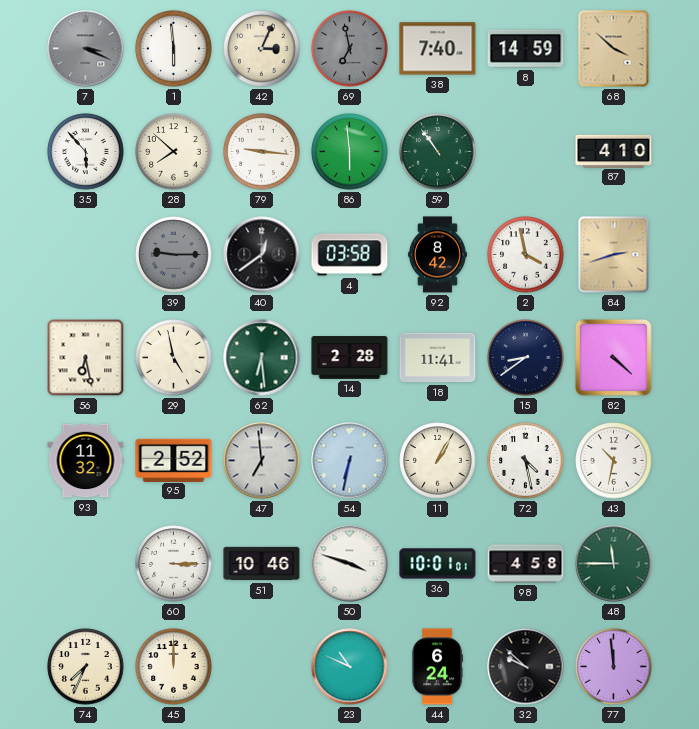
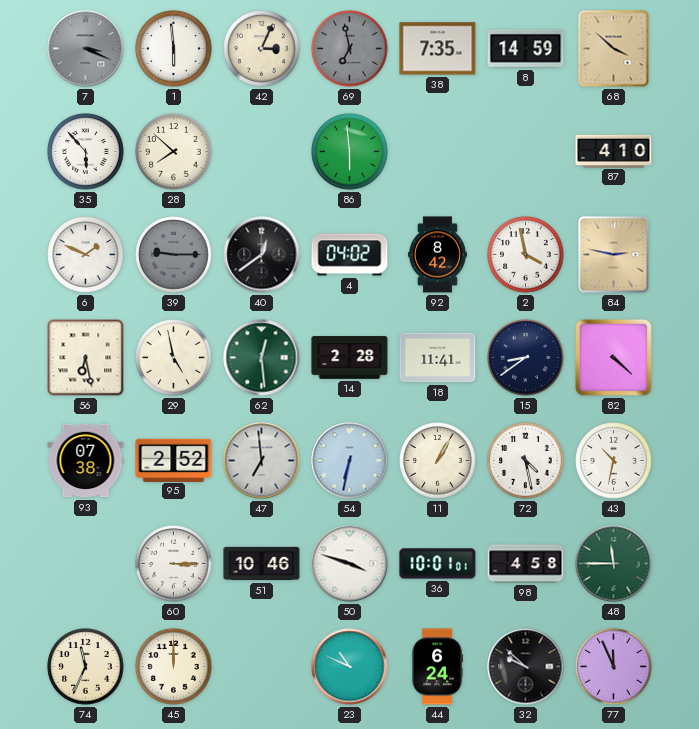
38: 7:40 -> 7:35
79: 9:16 -> none
59: 10:54 -> none
6: none -> 1:49
4: 03:58 -> 04:02
84: 2:42 -> 2:47
62: 6:29 -> 12:29
93: 11:32 -> 07:38
74: 7:34 -> 11:34
77: 11:59 -> 11:56
